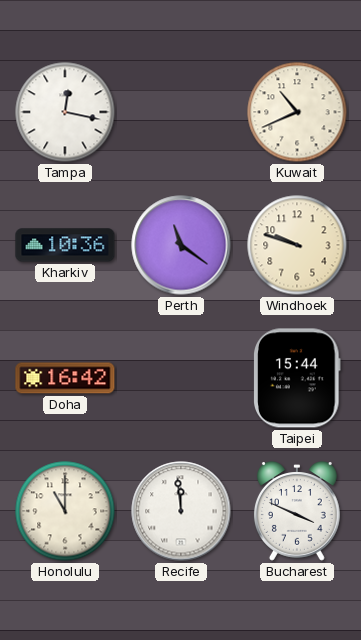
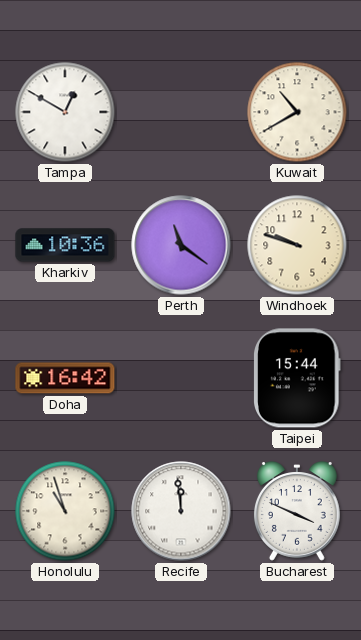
Tampa: 12:17 -> 12:50
Kuwait: 10:41 -> 10:40
Honolulu: 11:00 -> 10:57
